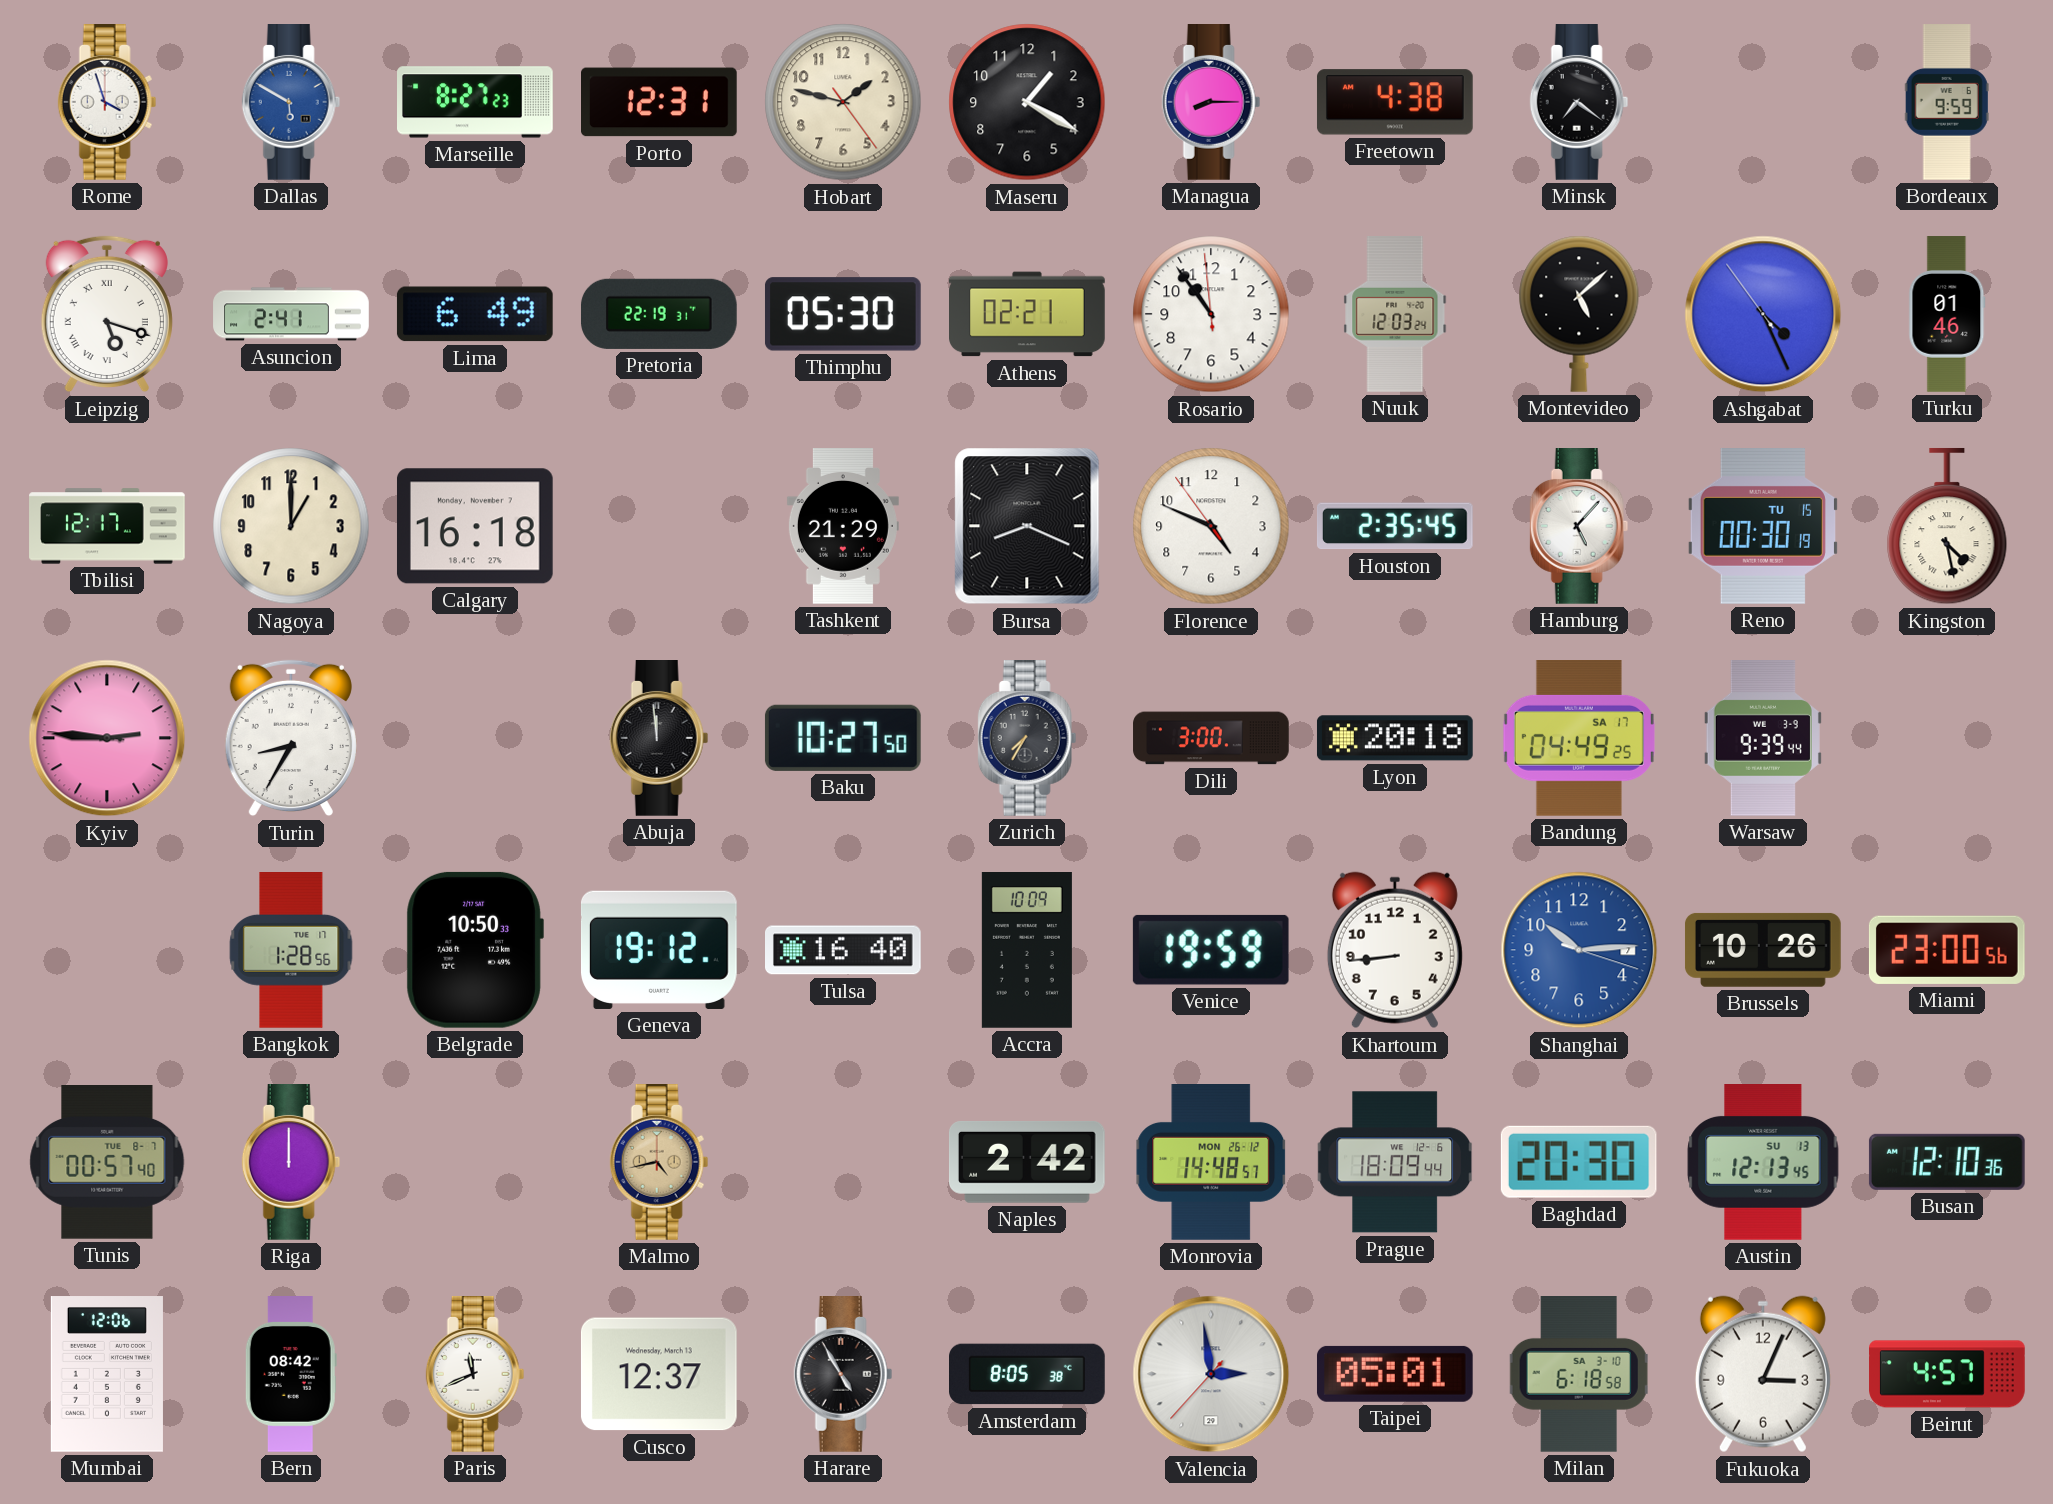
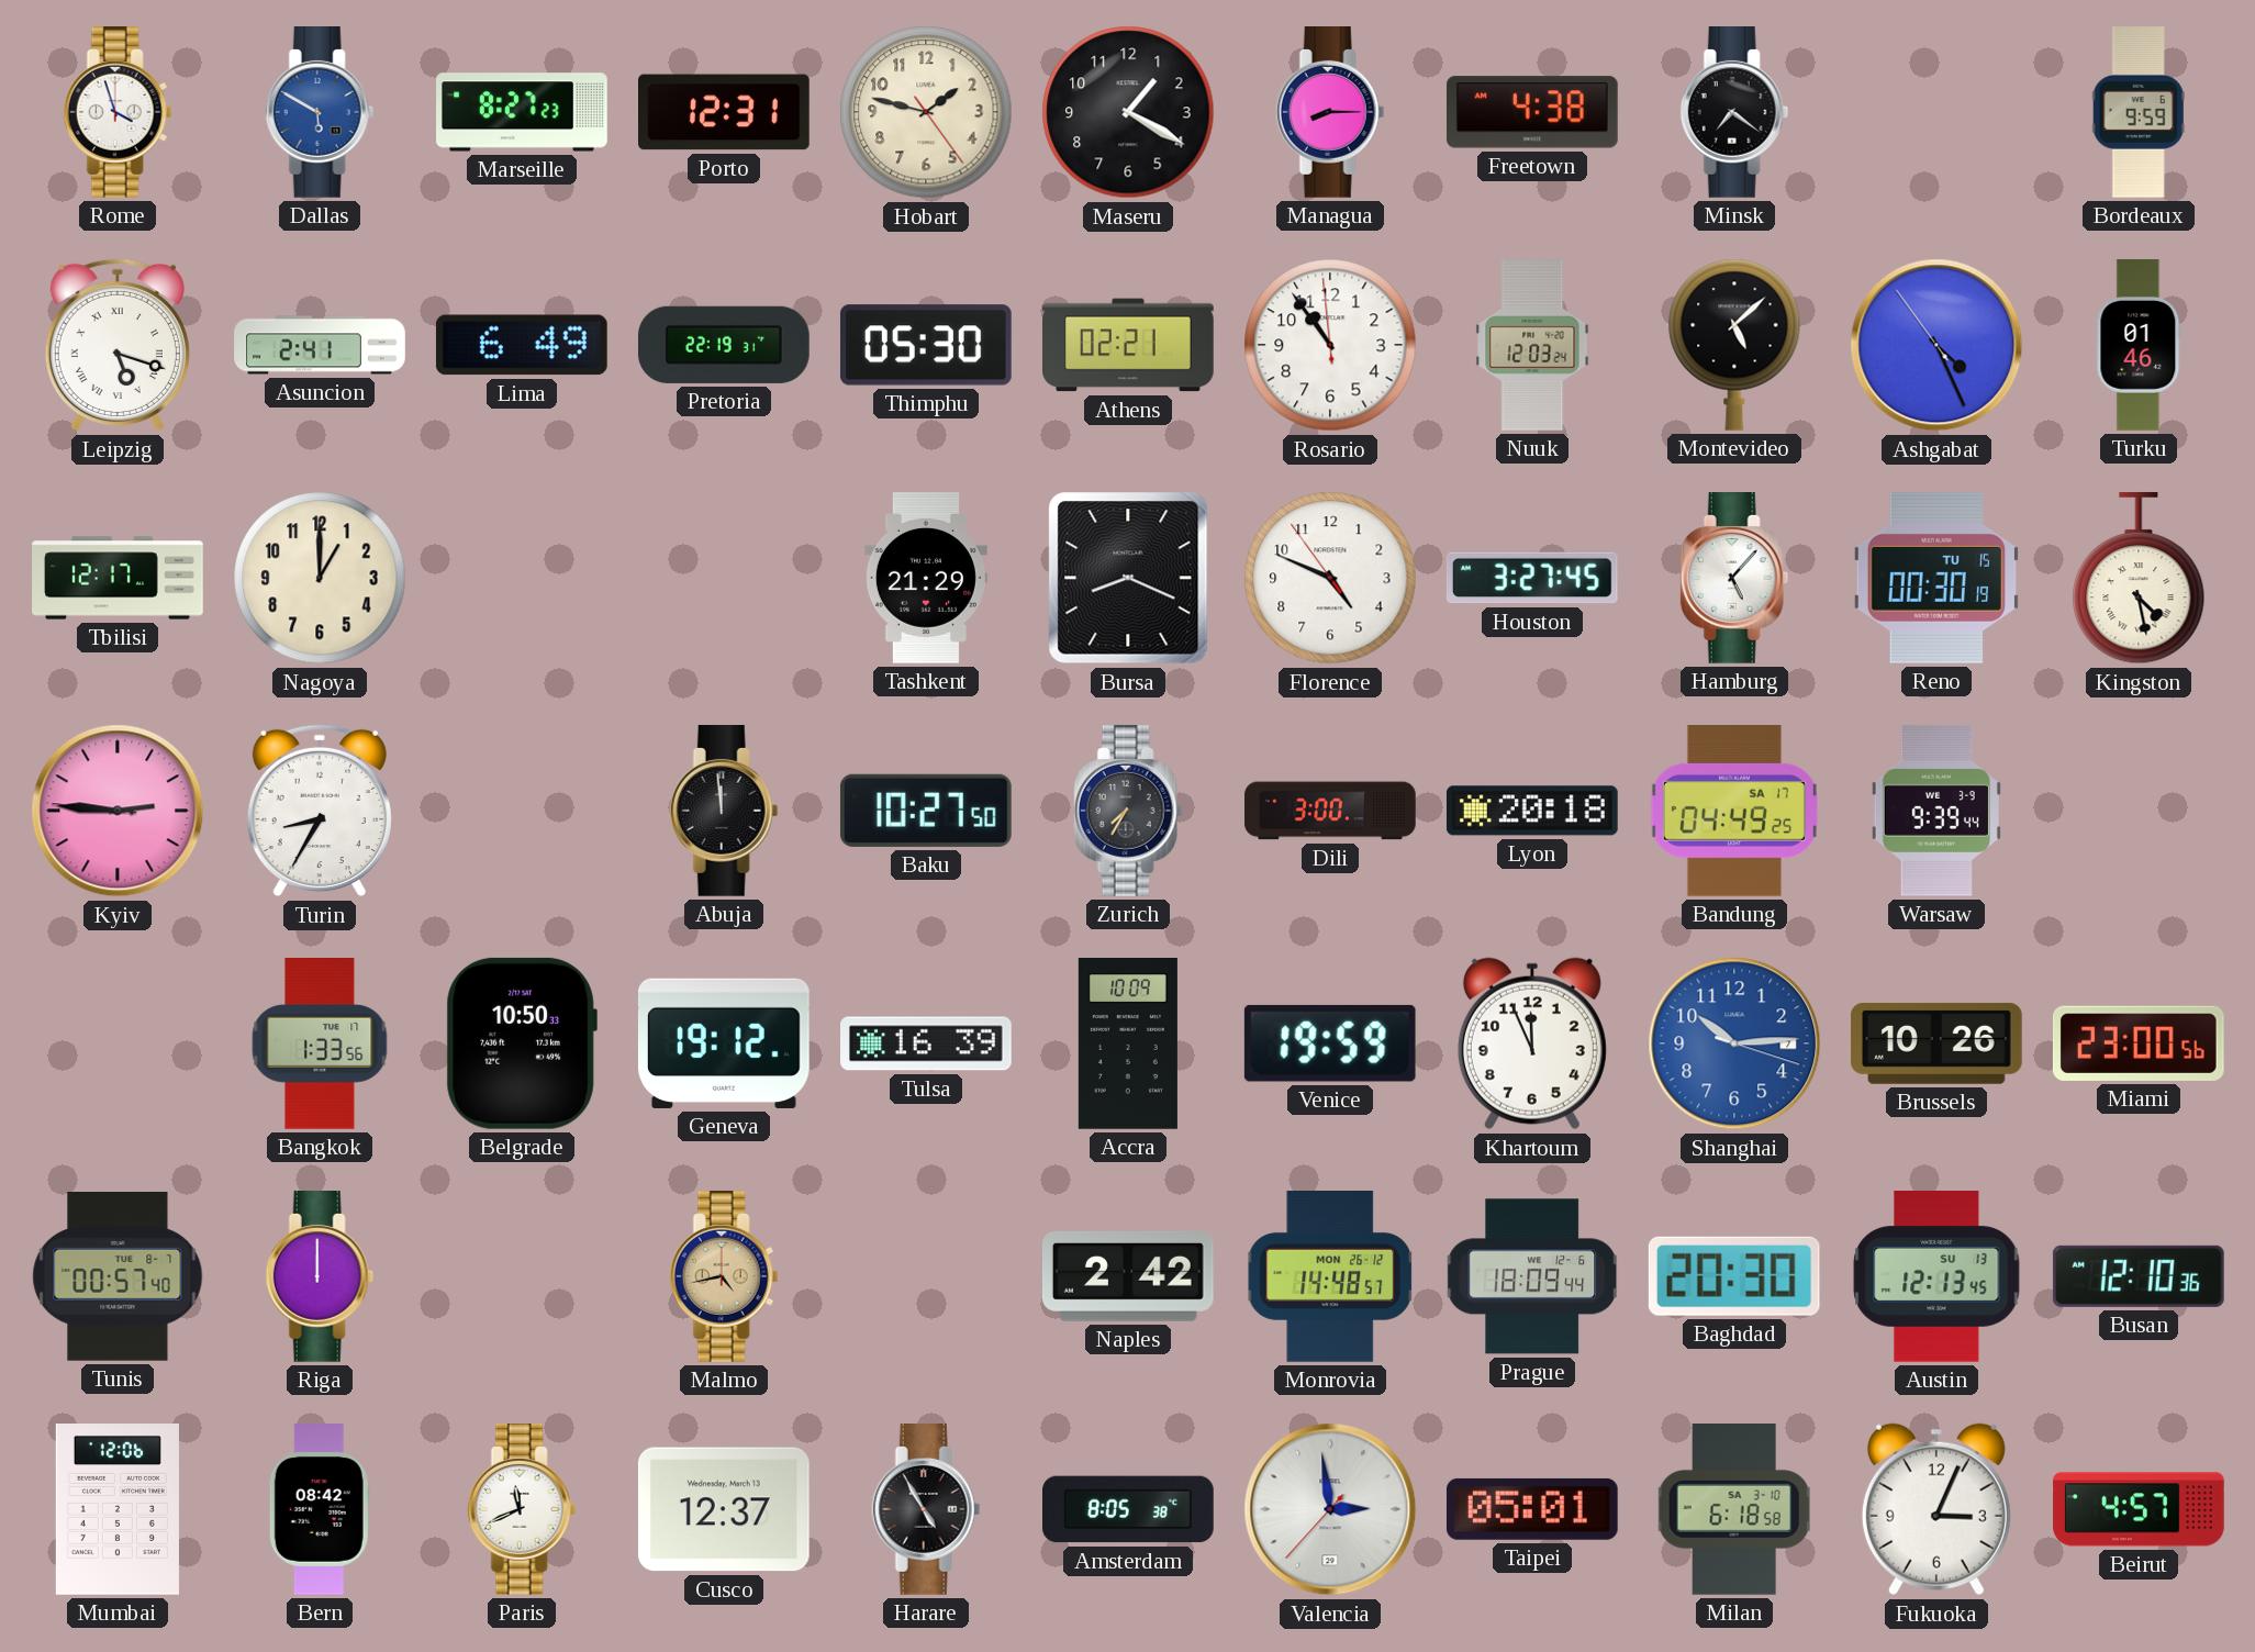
Calgary: 16:18 -> none
Houston: 2:35 -> 3:27
Bangkok: 1:28 -> 1:33
Tulsa: 16:40 -> 16:39
Khartoum: 8:44 -> 11:56
